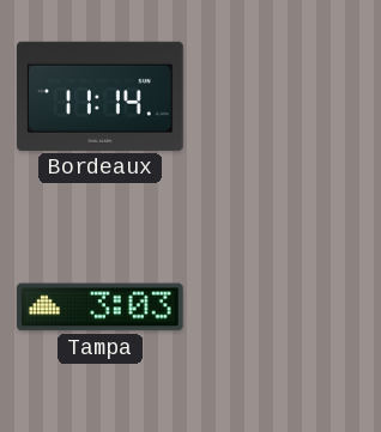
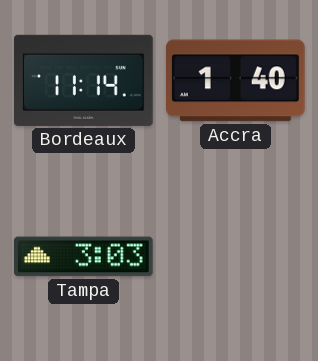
Accra: none -> 1:40
